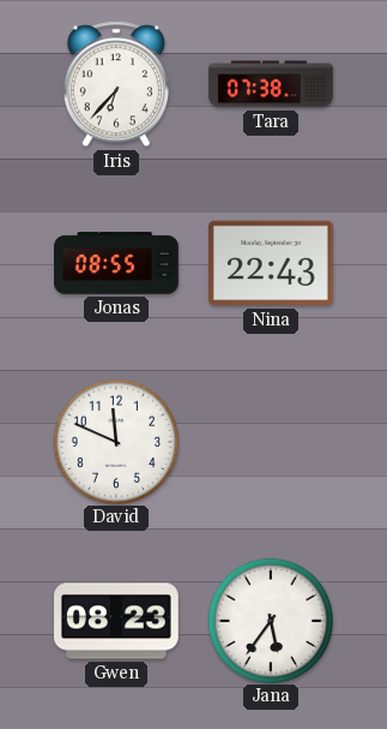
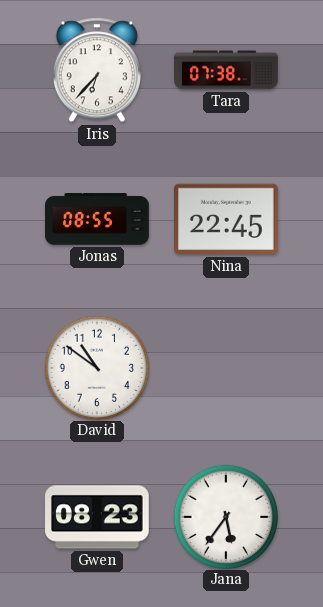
Nina: 22:43 -> 22:45
David: 11:49 -> 10:51
